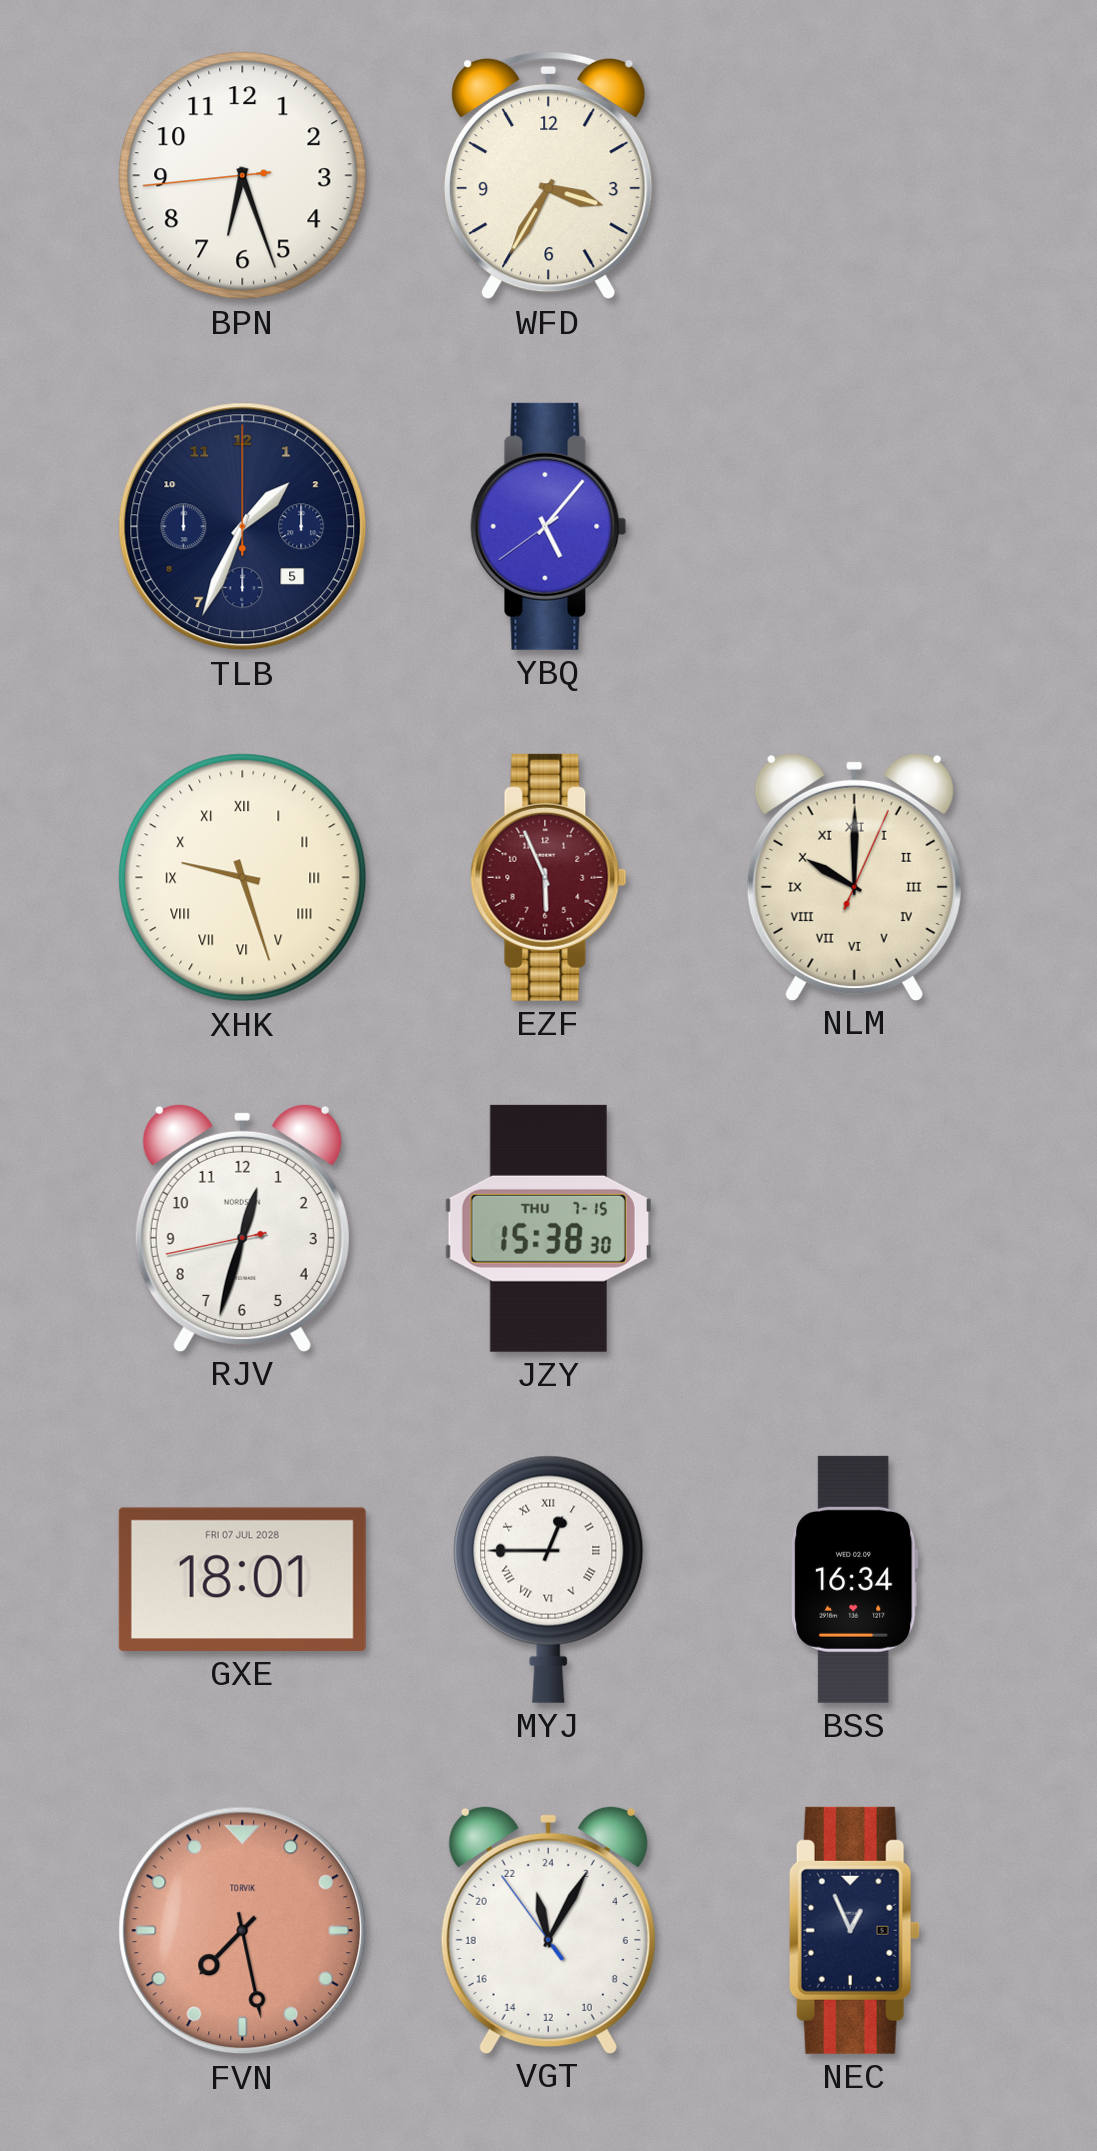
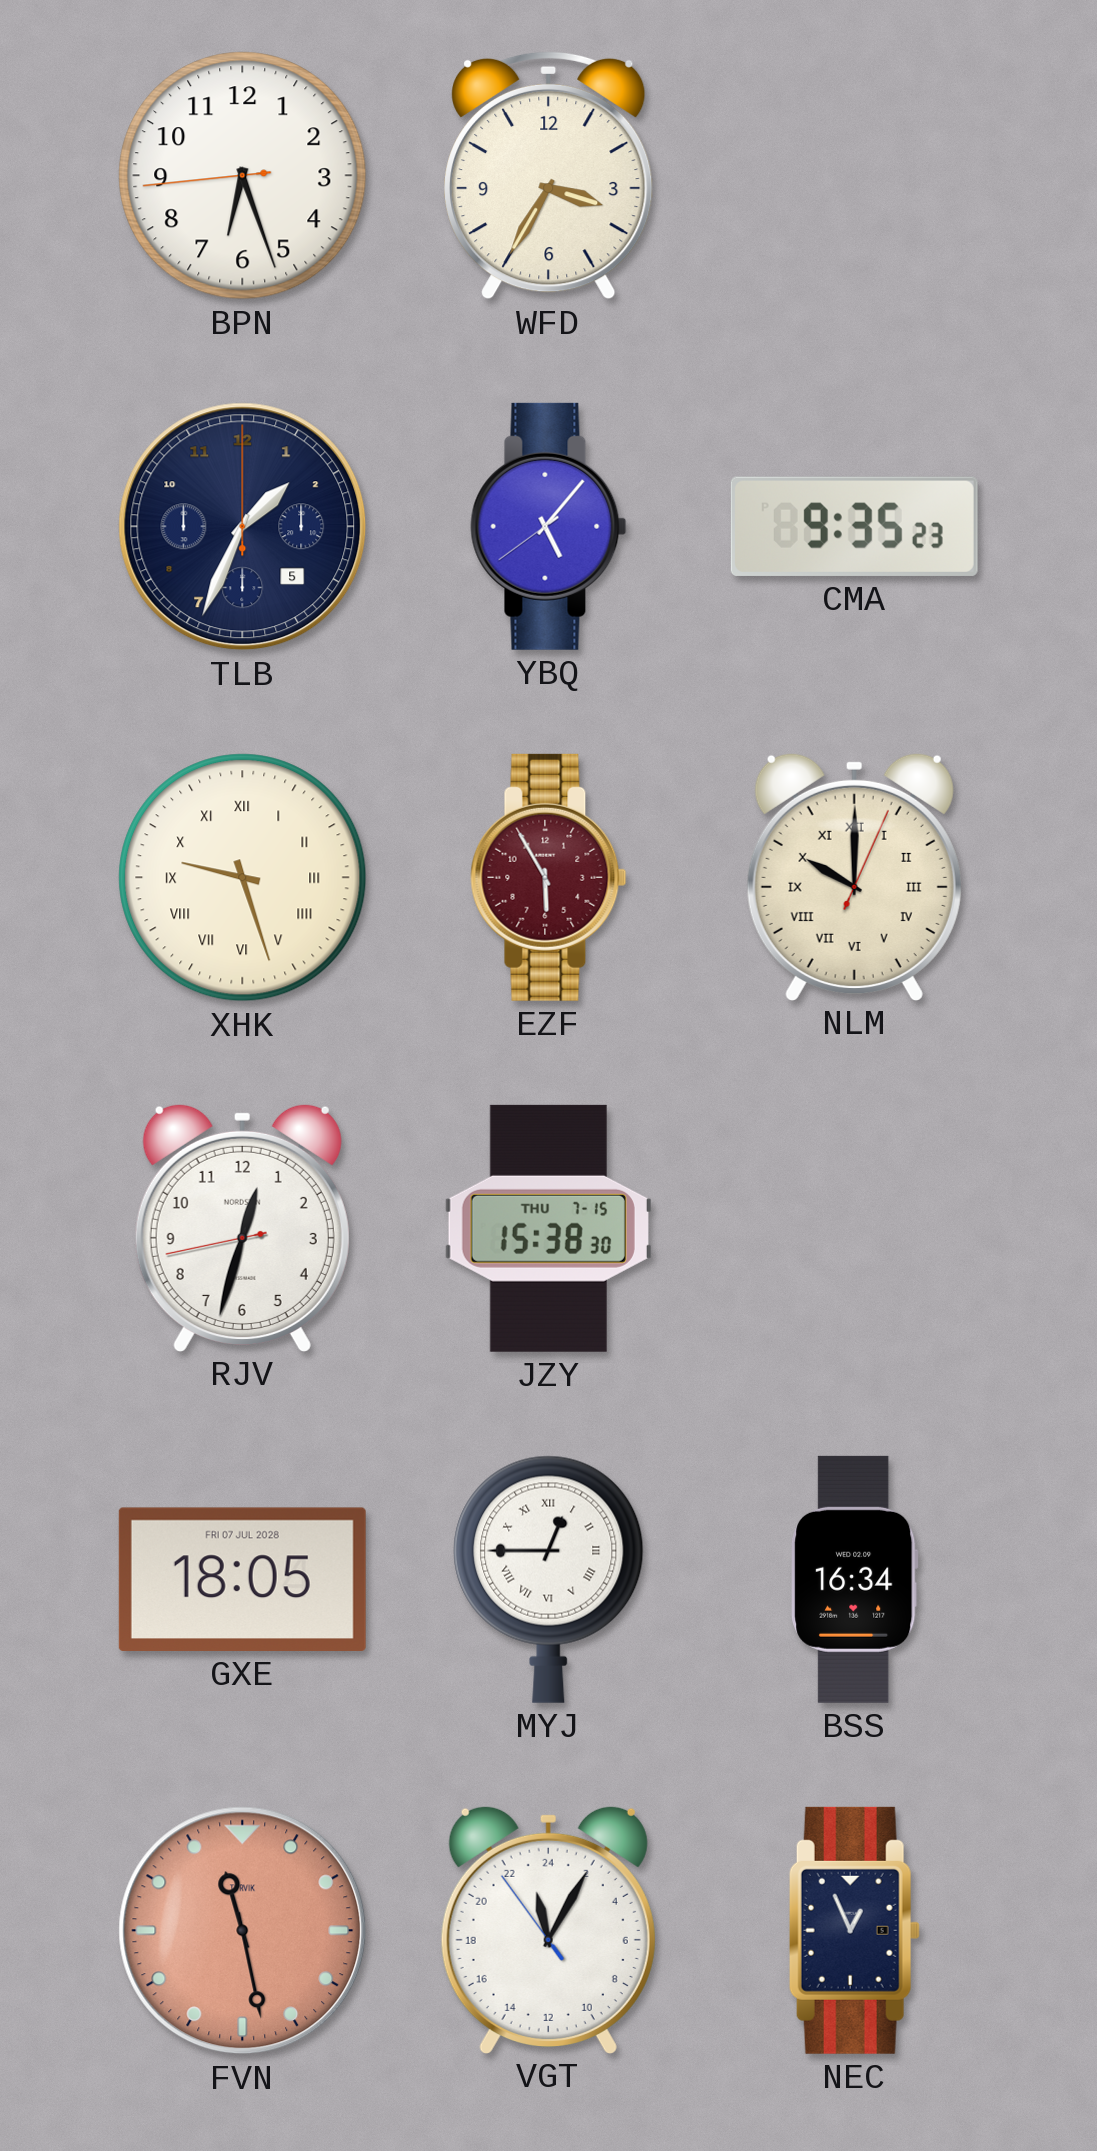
CMA: none -> 9:35
EZF: 5:56 -> 5:55
GXE: 18:01 -> 18:05
FVN: 7:28 -> 11:28
